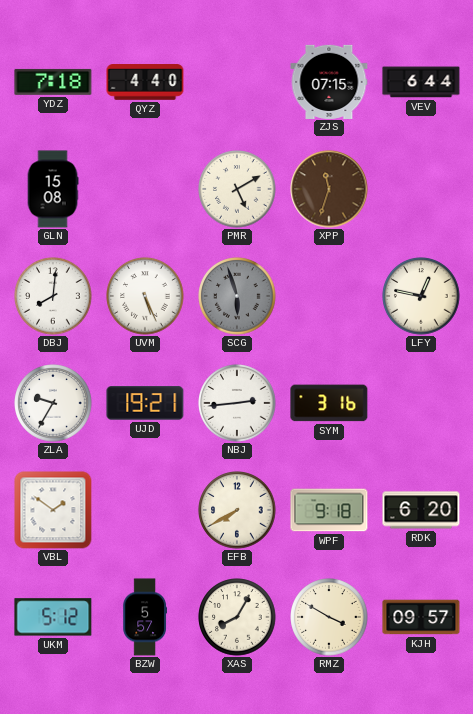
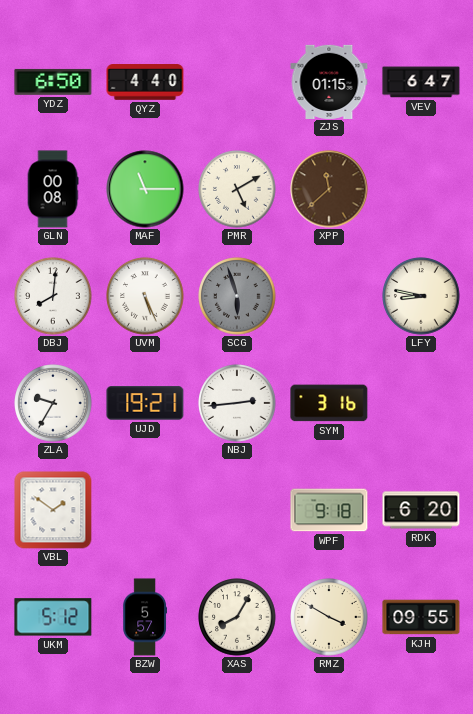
YDZ: 7:18 -> 6:50
ZJS: 07:15 -> 01:15
VEV: 6:44 -> 6:47
GLN: 15:08 -> 00:08
MAF: none -> 11:15
XPP: 11:33 -> 11:38
LFY: 12:47 -> 8:47
EFB: 7:40 -> none
KJH: 09:57 -> 09:55
